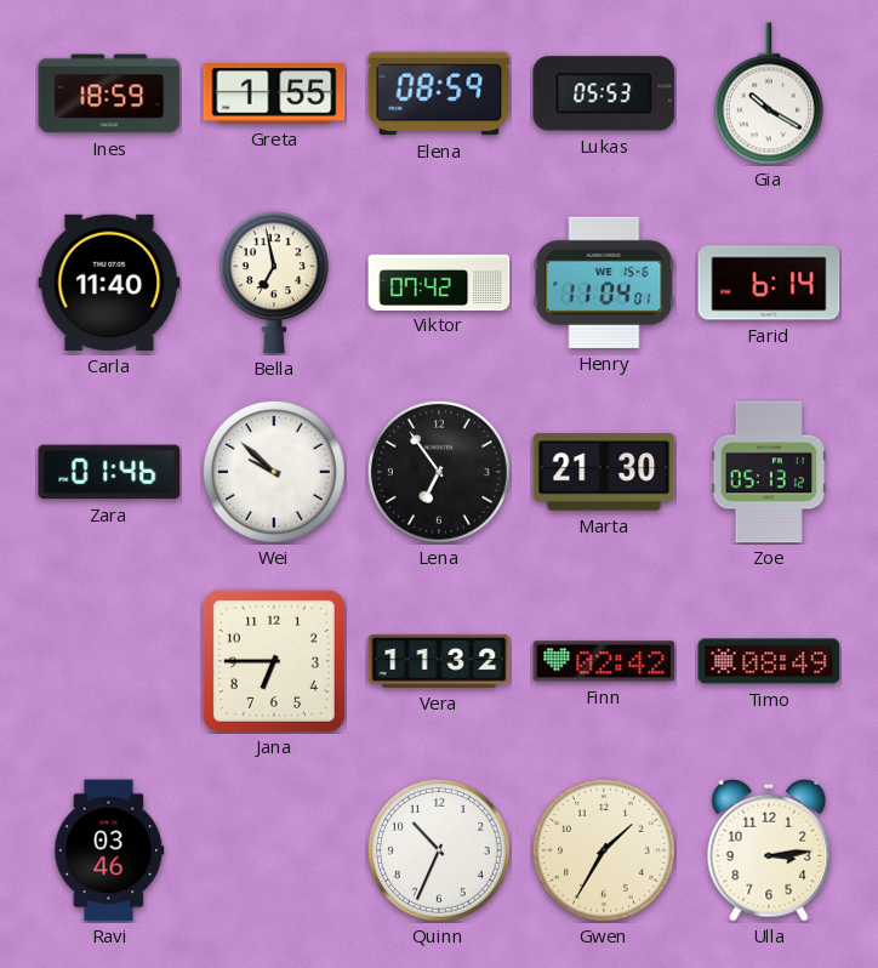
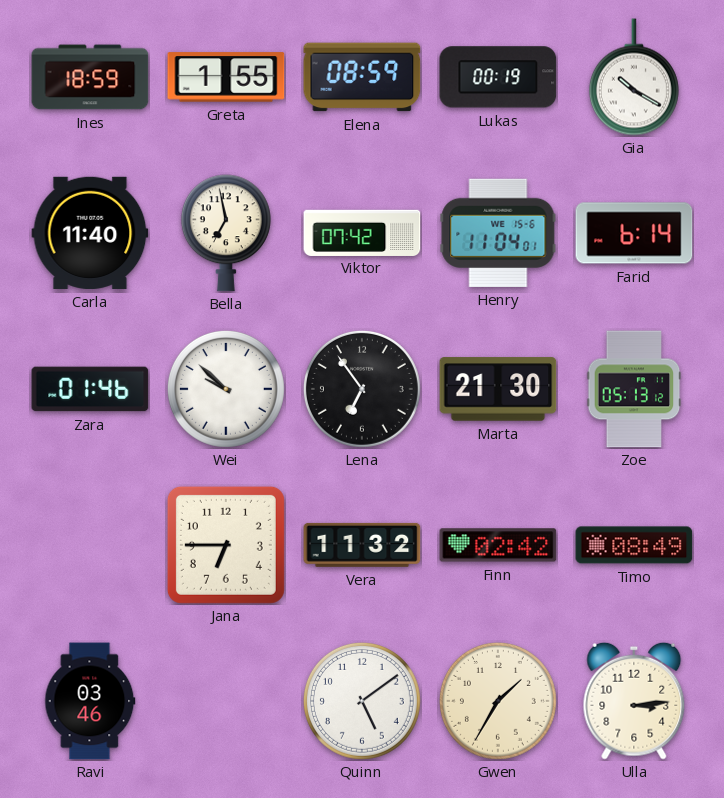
Lukas: 05:53 -> 00:19
Quinn: 10:34 -> 5:09
